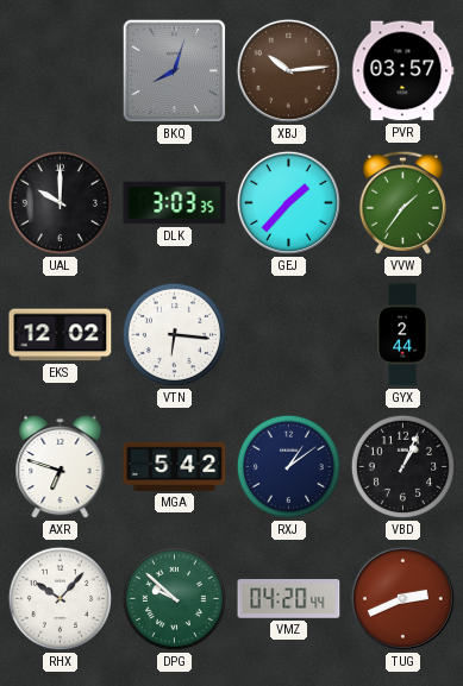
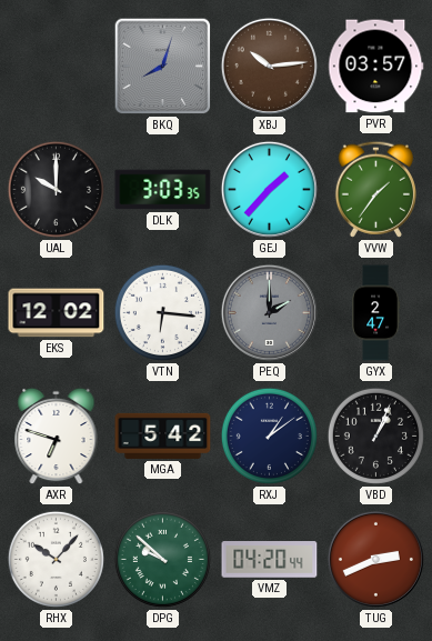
PEQ: none -> 2:00
GYX: 2:44 -> 2:47
